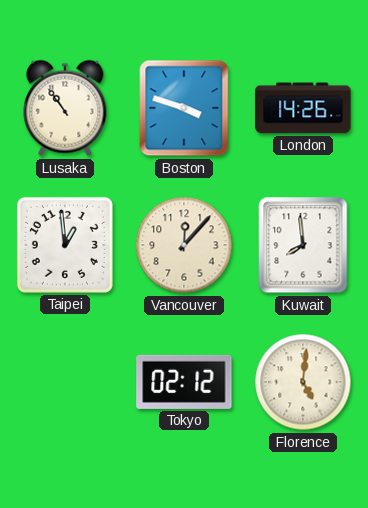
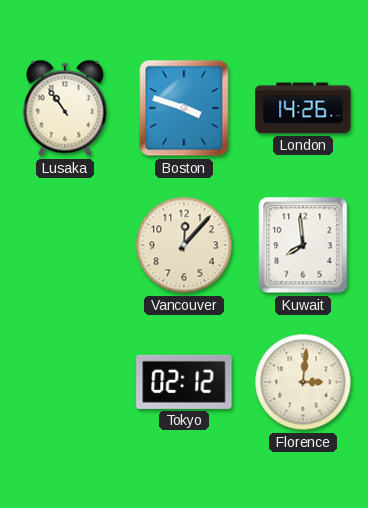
Taipei: 12:59 -> none
Florence: 5:01 -> 3:01
